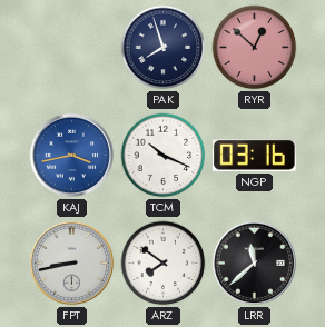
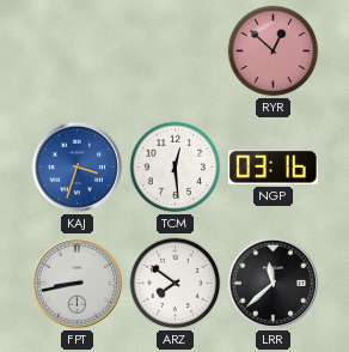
PAK: 7:57 -> none
KAJ: 3:43 -> 3:33
TCM: 10:19 -> 12:29
